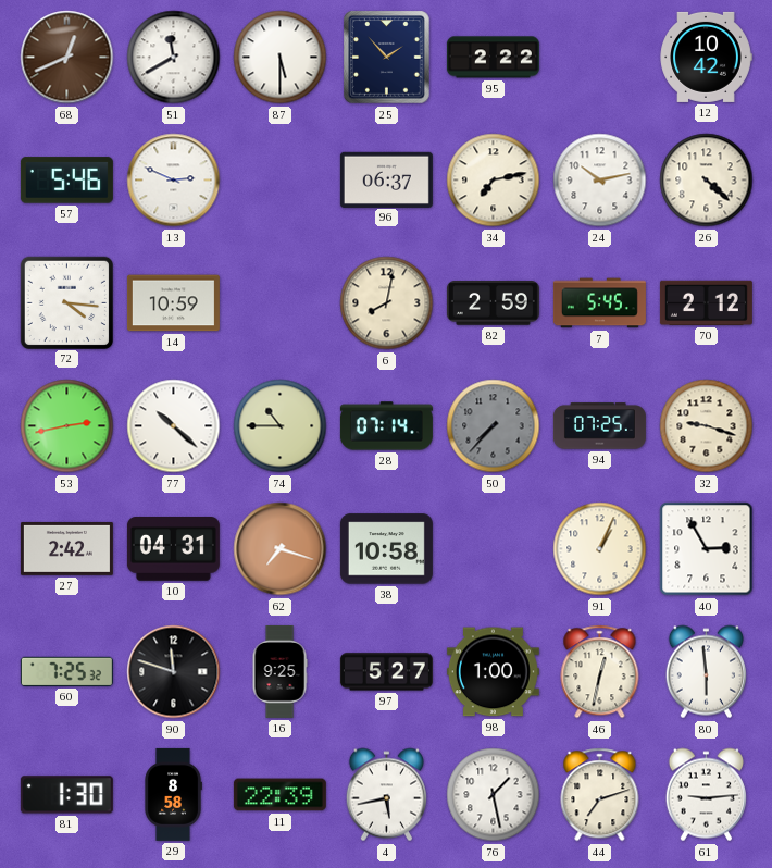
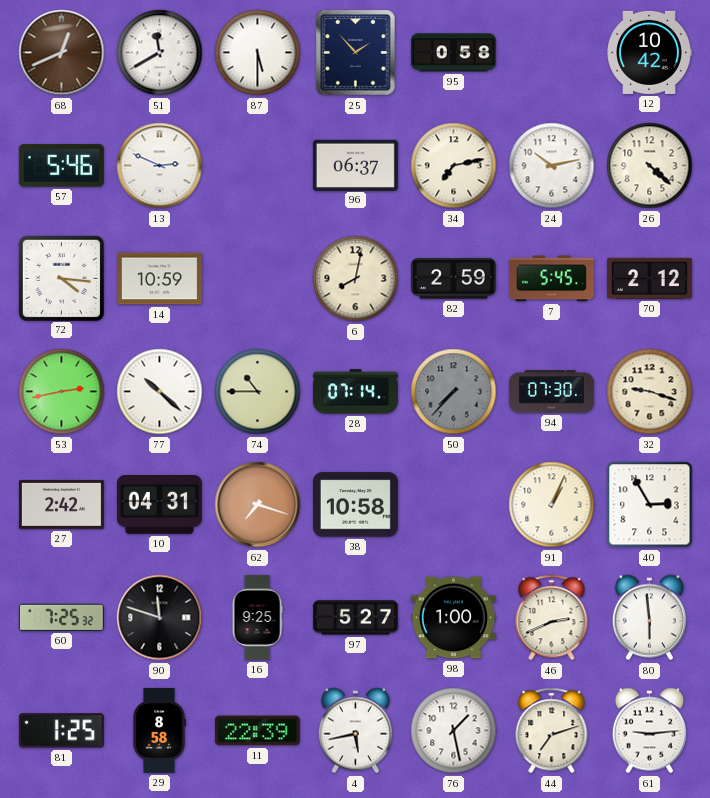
95: 2:22 -> 0:58
94: 07:25 -> 07:30
46: 12:32 -> 2:41
81: 1:30 -> 1:25
